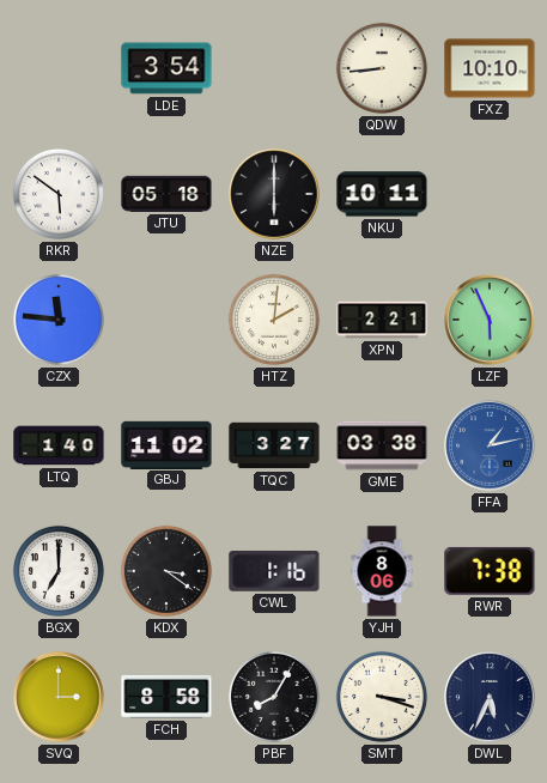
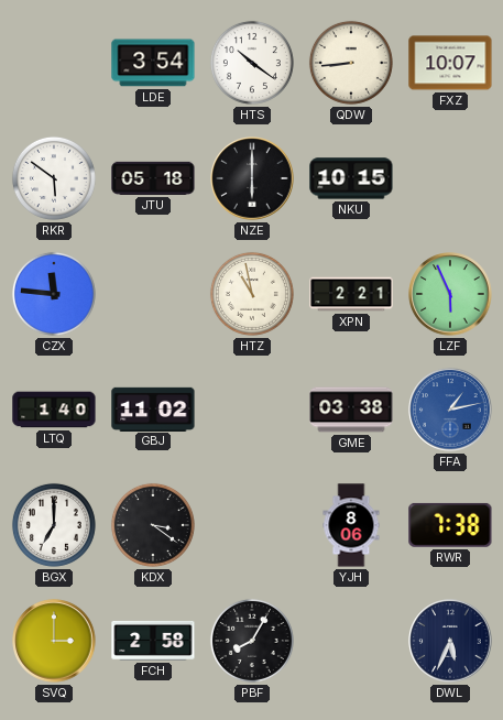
HTS: none -> 10:21
FXZ: 10:10 -> 10:07
NKU: 10:11 -> 10:15
HTZ: 2:01 -> 10:58
TQC: 3:27 -> none
CWL: 1:16 -> none
FCH: 8:58 -> 2:58
SMT: 3:18 -> none
